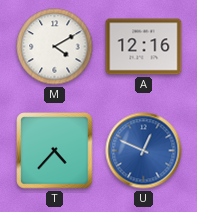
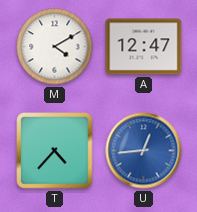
A: 12:16 -> 12:47
U: 12:49 -> 12:44
